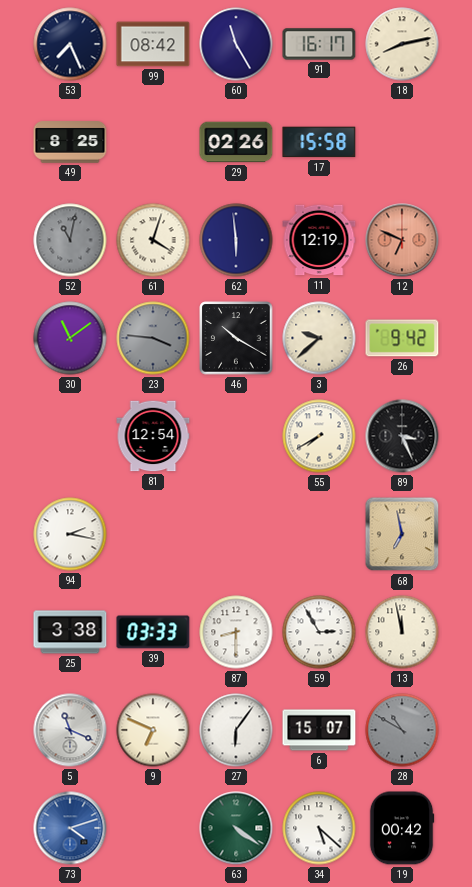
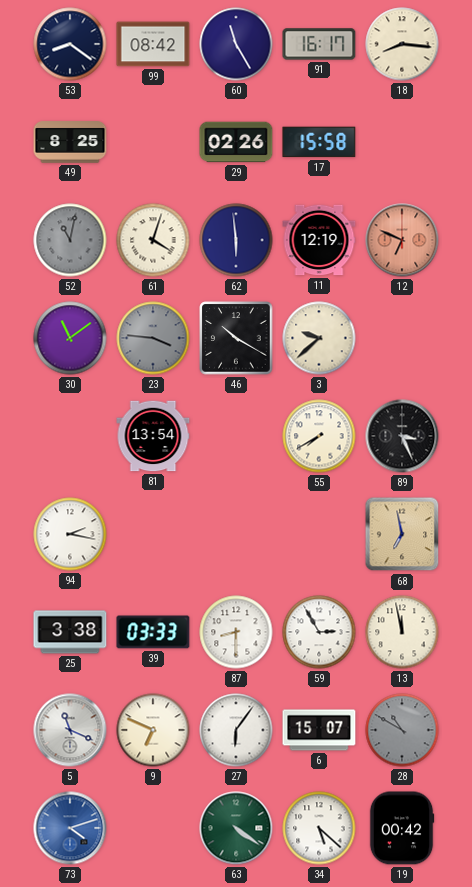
53: 7:26 -> 8:21
18: 8:13 -> 8:16
26: 9:42 -> none
81: 12:54 -> 13:54
